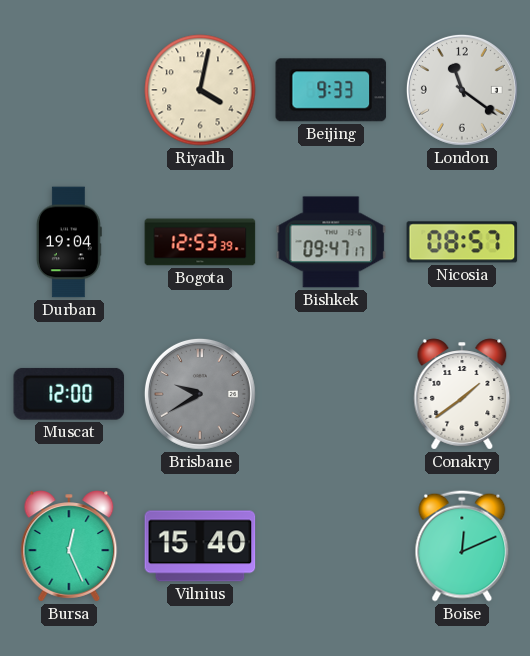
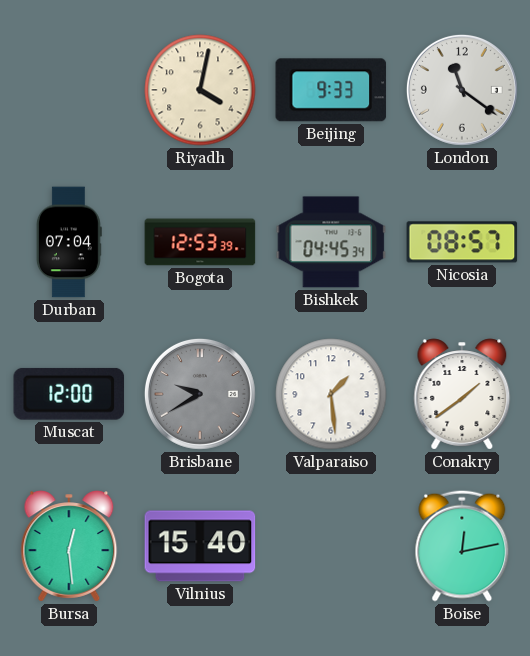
Durban: 19:04 -> 07:04
Bishkek: 09:47 -> 04:45
Valparaiso: none -> 1:29
Bursa: 12:26 -> 12:29
Boise: 12:11 -> 12:13
